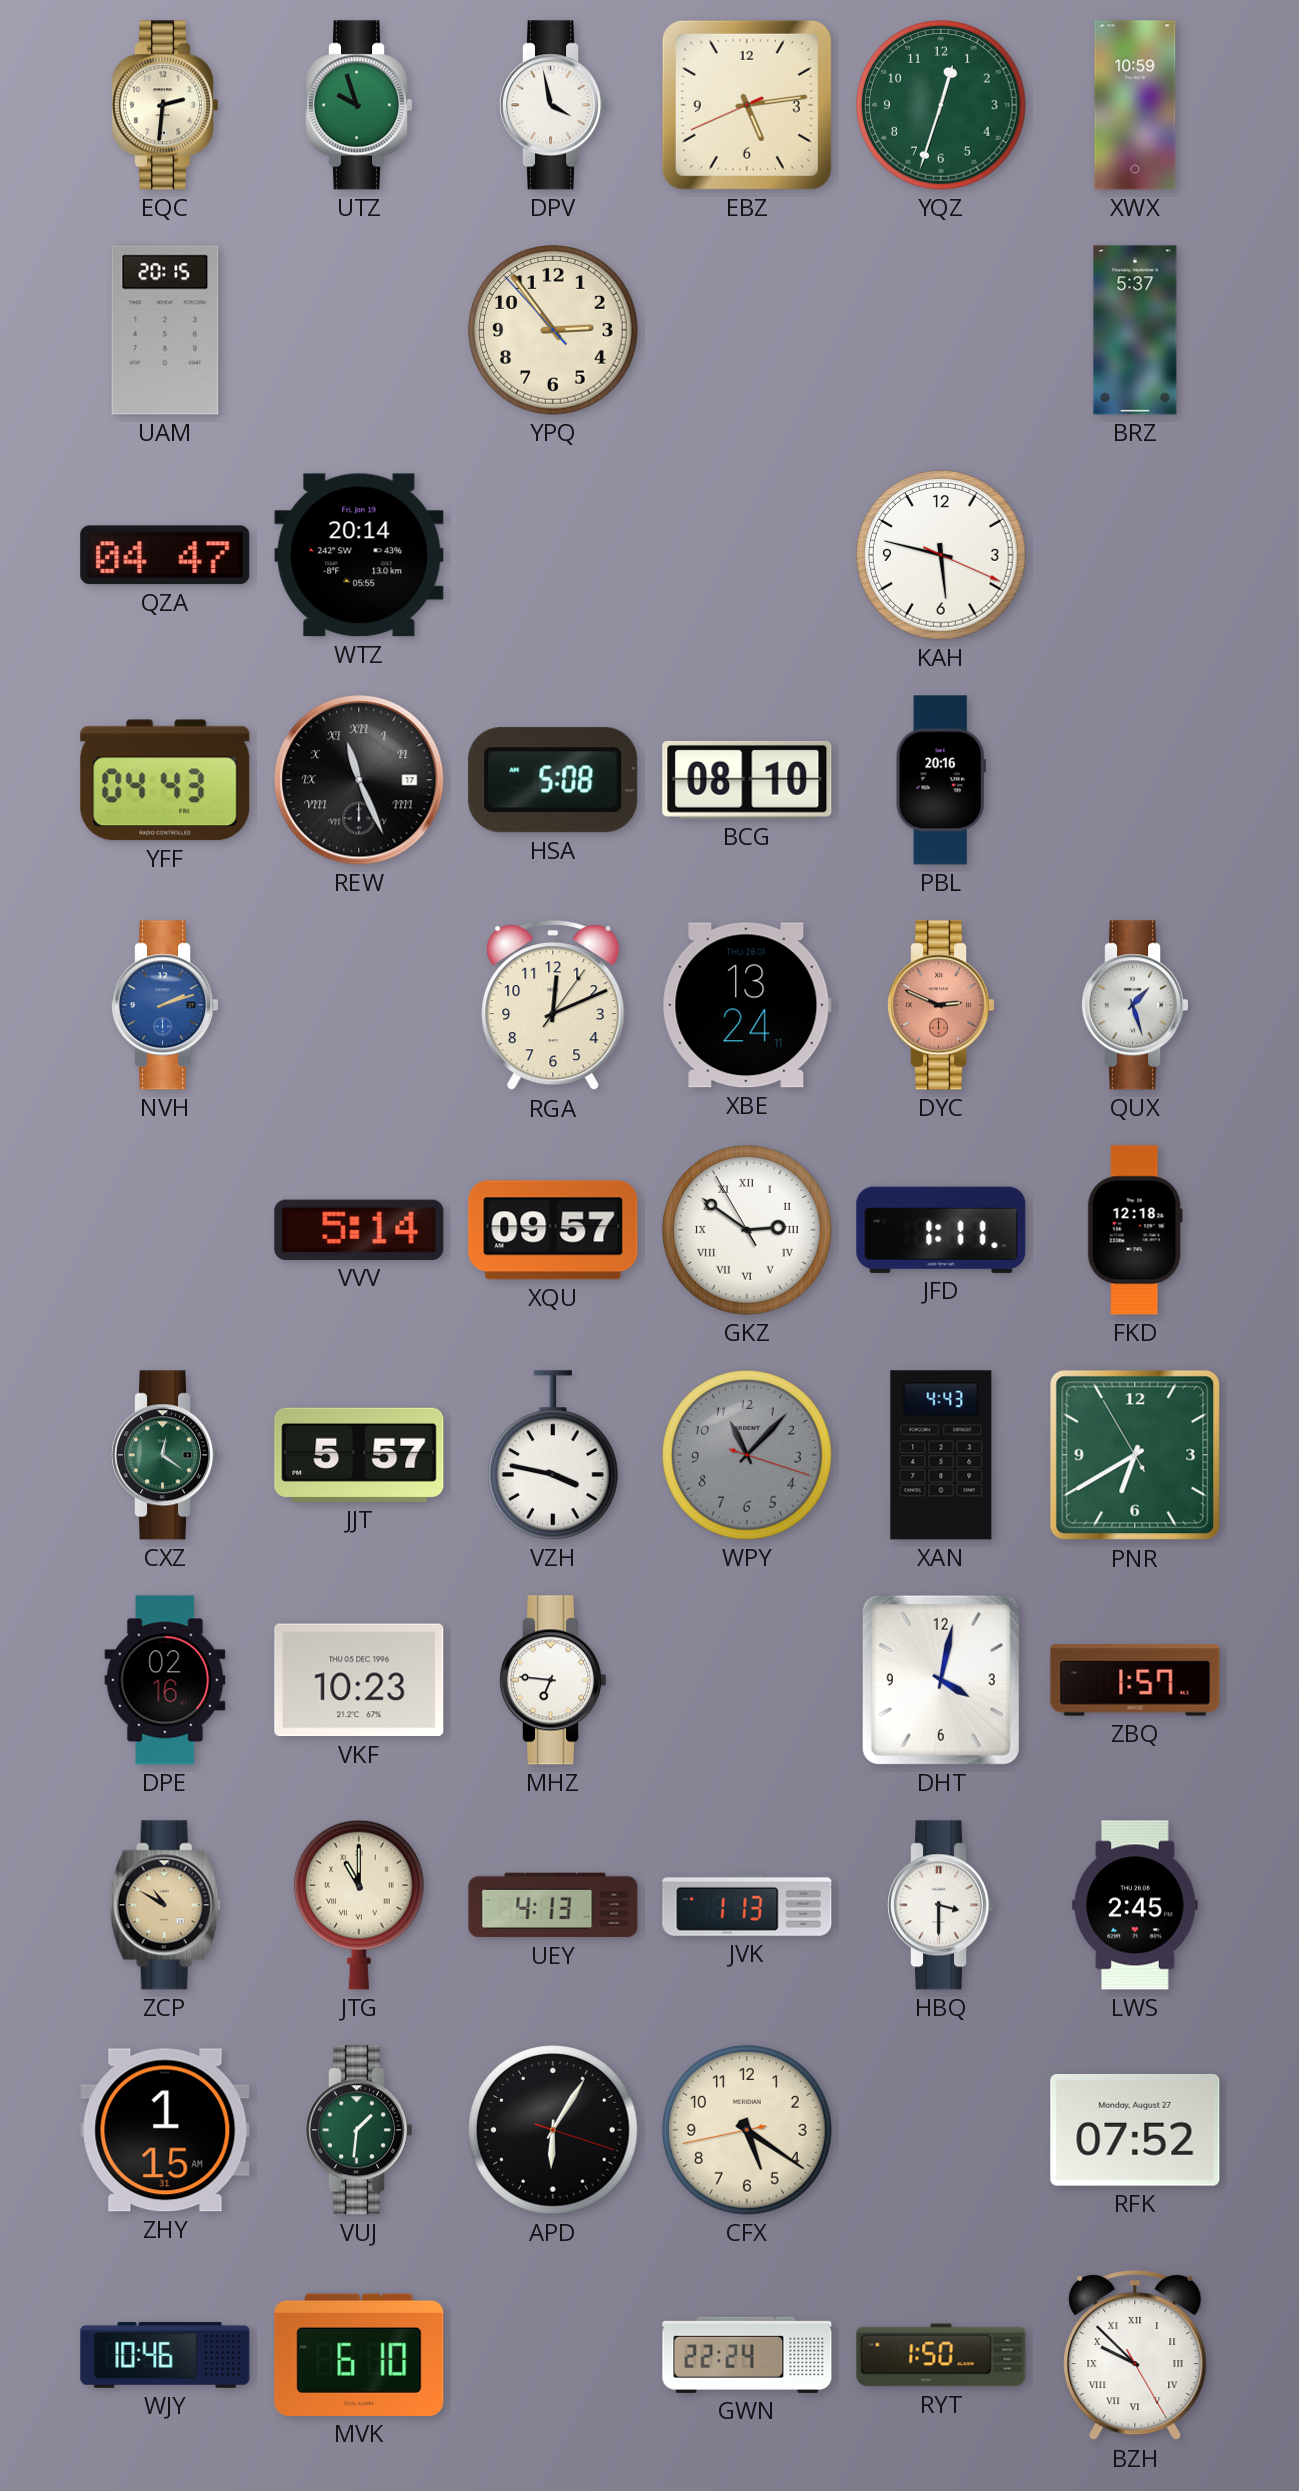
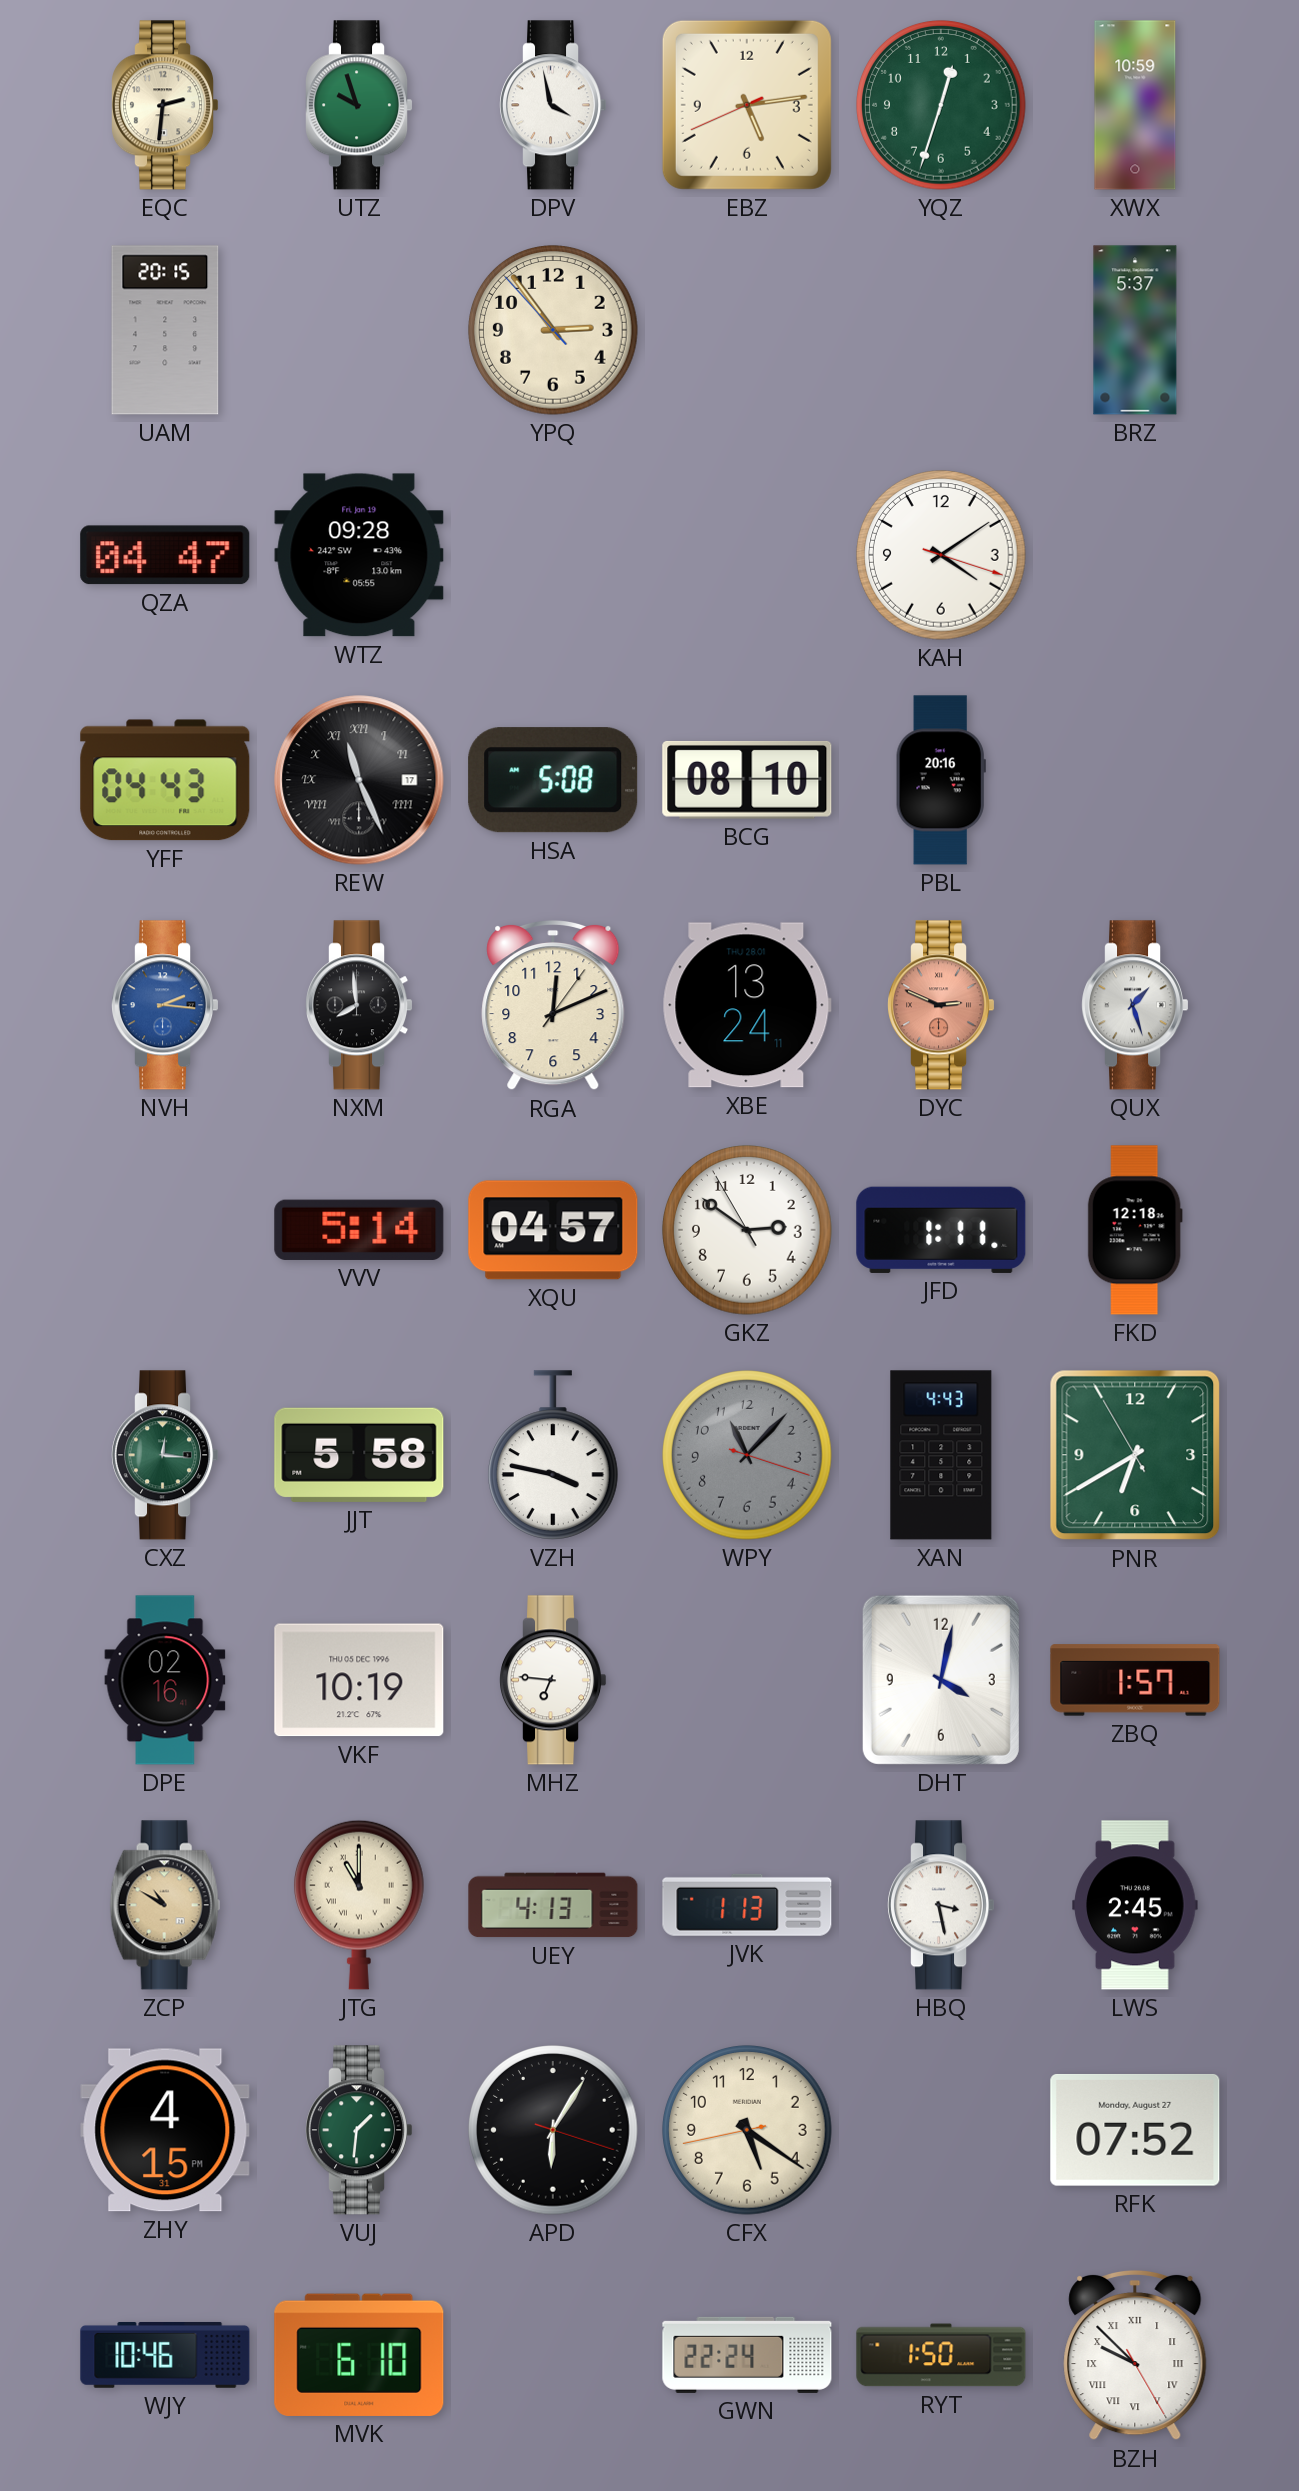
WTZ: 20:14 -> 09:28
KAH: 5:47 -> 4:09
NVH: 2:12 -> 2:16
NXM: none -> 7:59
XQU: 09:57 -> 04:57
GKZ numerals: Roman -> Arabic
CXZ: 12:21 -> 12:16
JJT: 5:57 -> 5:58
VKF: 10:23 -> 10:19
HBQ: 3:30 -> 3:28
ZHY: 1:15 -> 4:15
